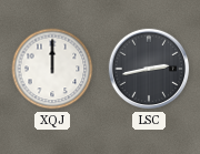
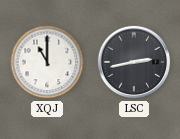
XQJ: 12:00 -> 11:00
